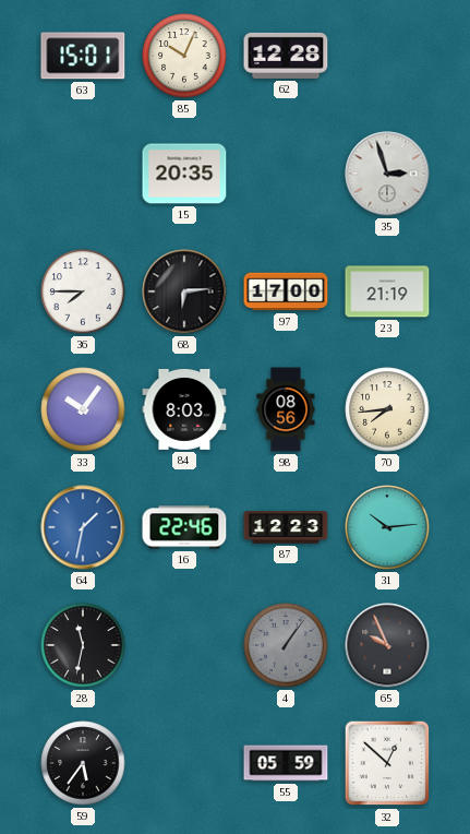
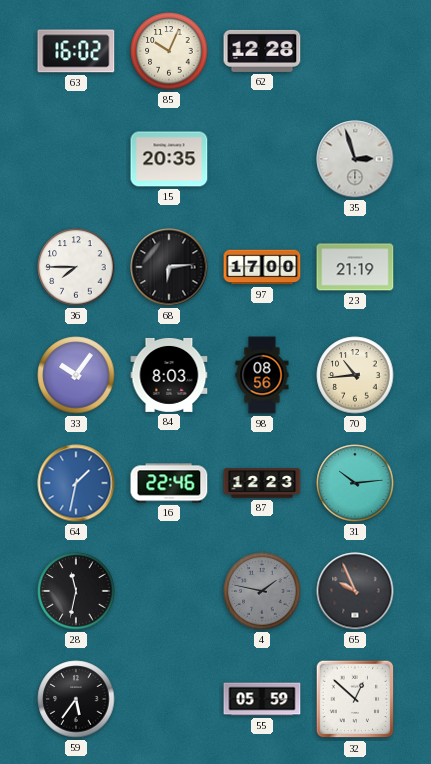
63: 15:01 -> 16:02
70: 7:44 -> 10:44
4: 1:06 -> 1:47
